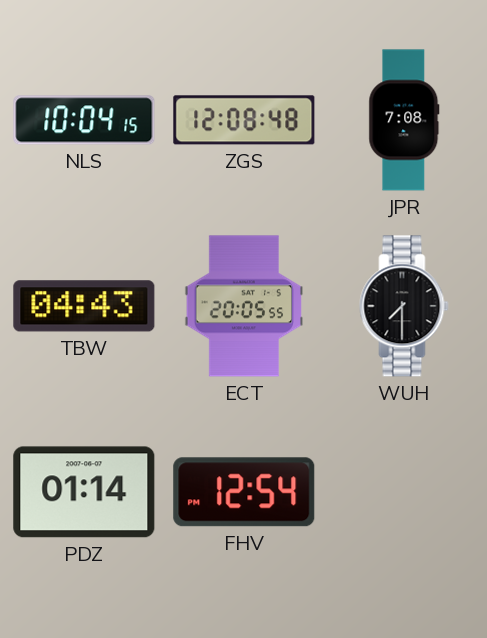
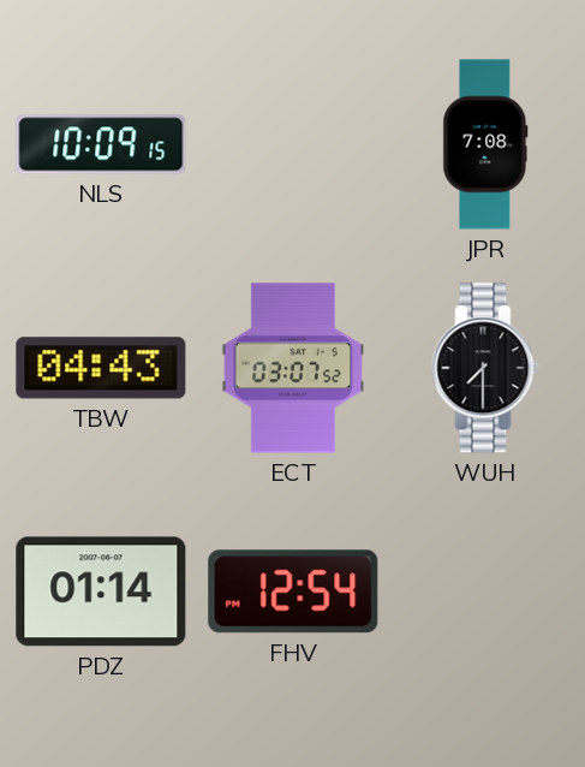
NLS: 10:04 -> 10:09
ZGS: 12:08 -> none
ECT: 20:05 -> 03:07
